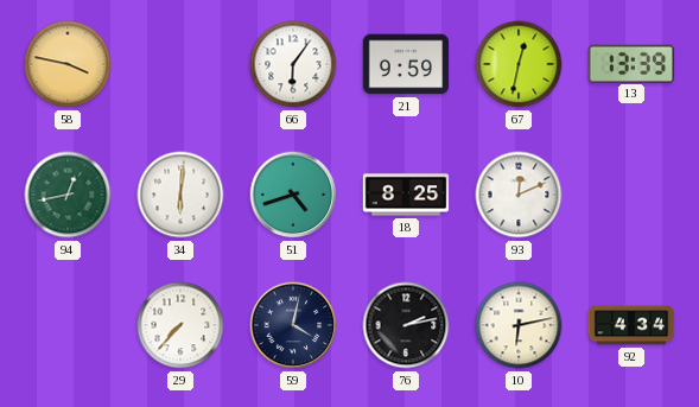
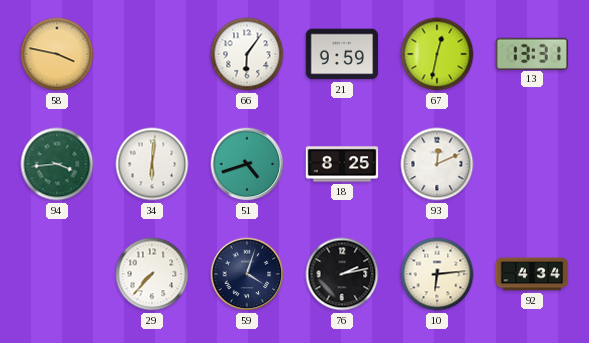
13: 13:39 -> 13:31
94: 12:43 -> 3:44
59: 4:02 -> 4:03
10: 6:13 -> 6:14
